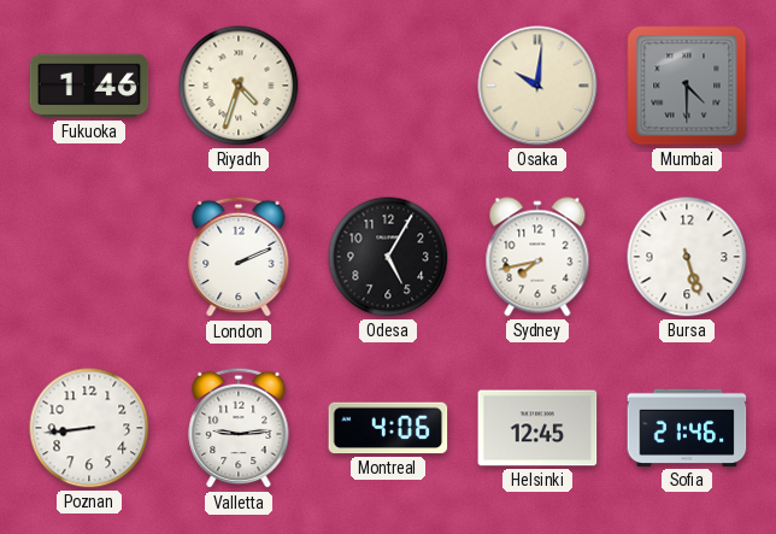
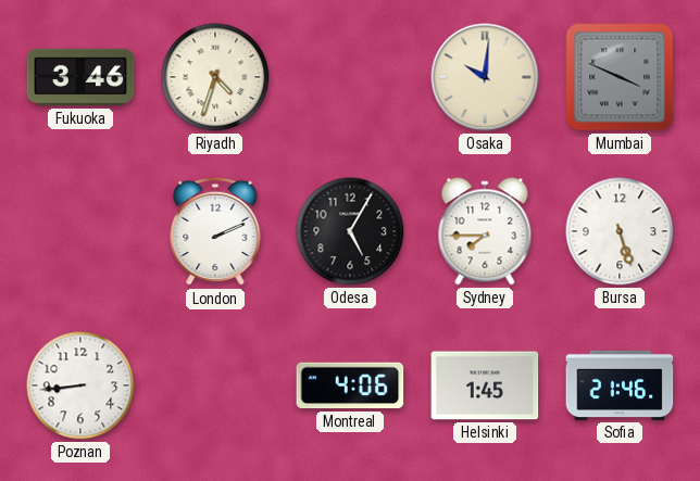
Fukuoka: 1:46 -> 3:46
Mumbai: 4:30 -> 3:49
Sydney: 7:43 -> 7:45
Valletta: 9:14 -> none
Helsinki: 12:45 -> 1:45
